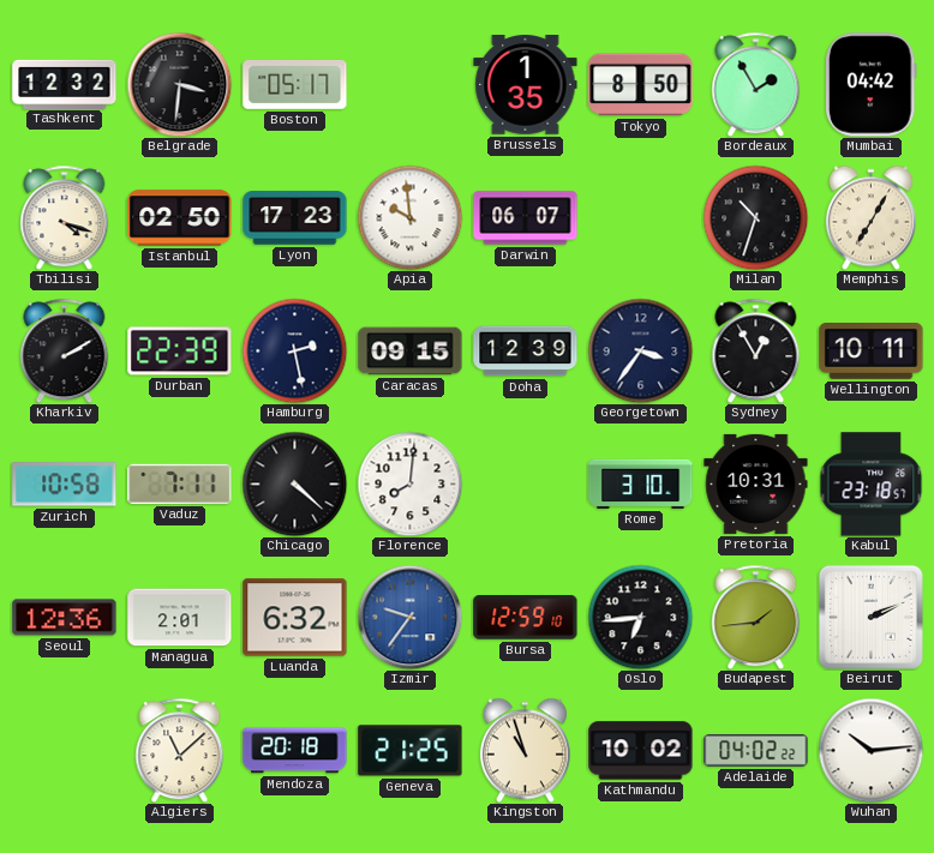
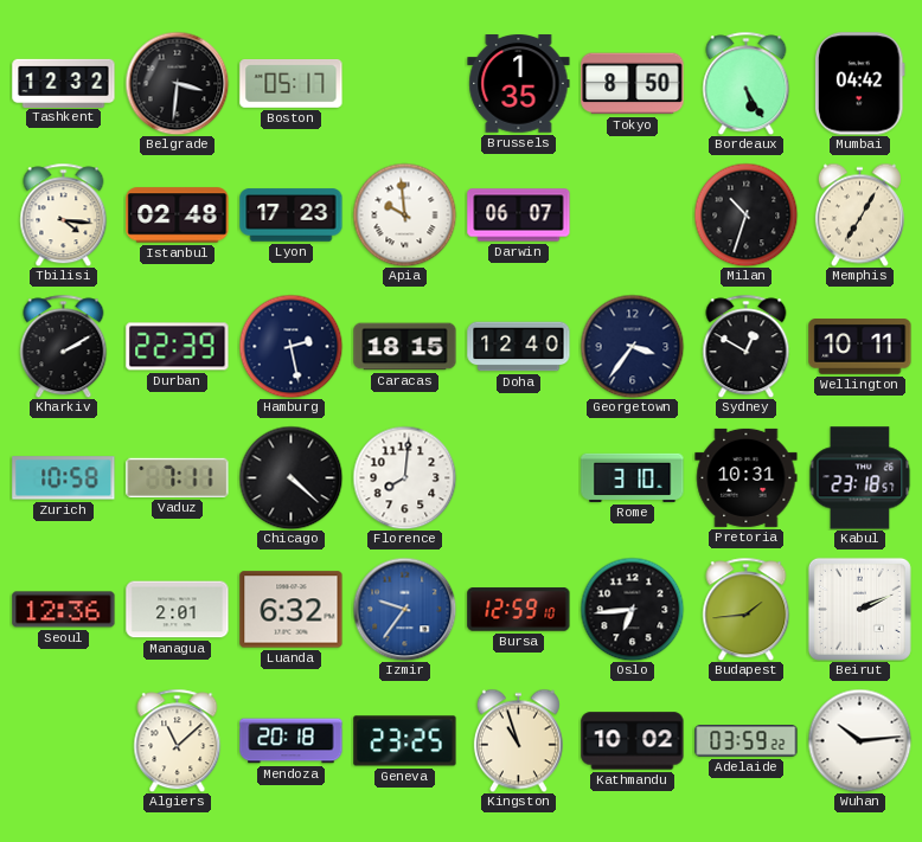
Bordeaux: 1:55 -> 5:25
Tbilisi: 4:18 -> 4:16
Istanbul: 02:50 -> 02:48
Caracas: 09:15 -> 18:15
Doha: 12:39 -> 12:40
Sydney: 12:55 -> 12:50
Geneva: 21:25 -> 23:25
Adelaide: 04:02 -> 03:59
